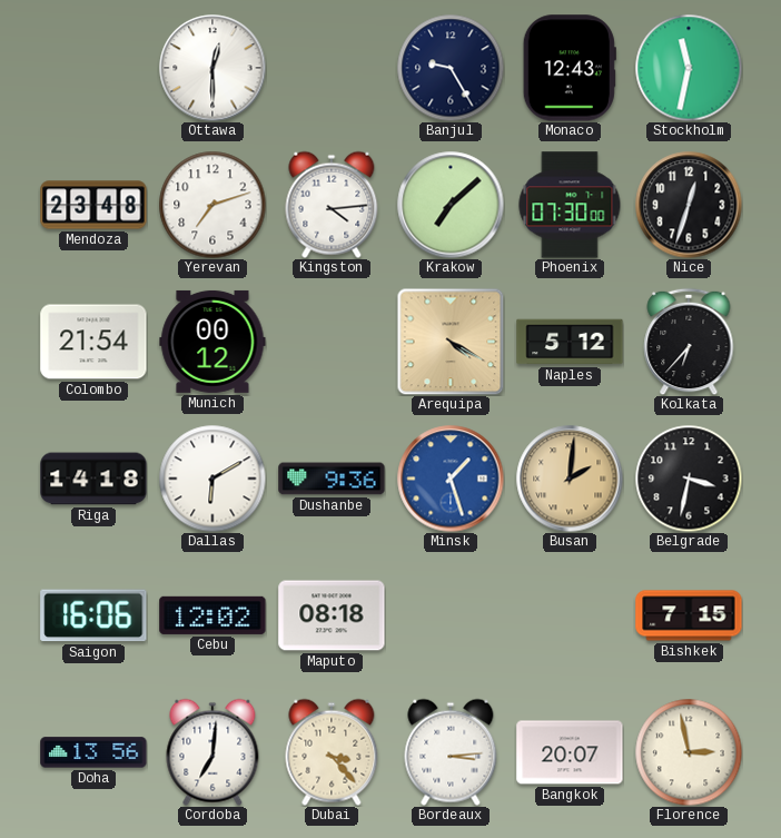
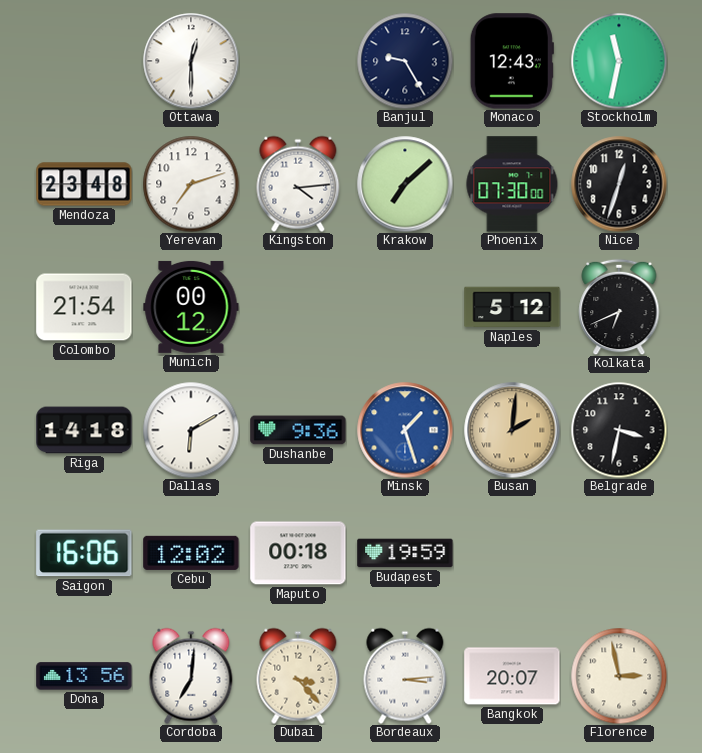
Arequipa: 4:20 -> none
Kolkata: 6:37 -> 6:41
Maputo: 08:18 -> 00:18
Budapest: none -> 19:59
Bishkek: 7:15 -> none
